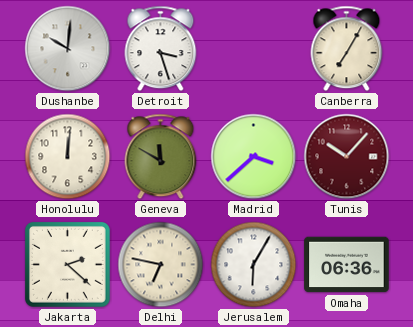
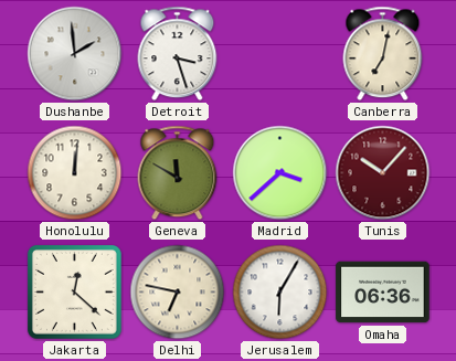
Dushanbe: 10:01 -> 1:59
Canberra: 7:05 -> 7:02
Jakarta: 2:22 -> 12:22
